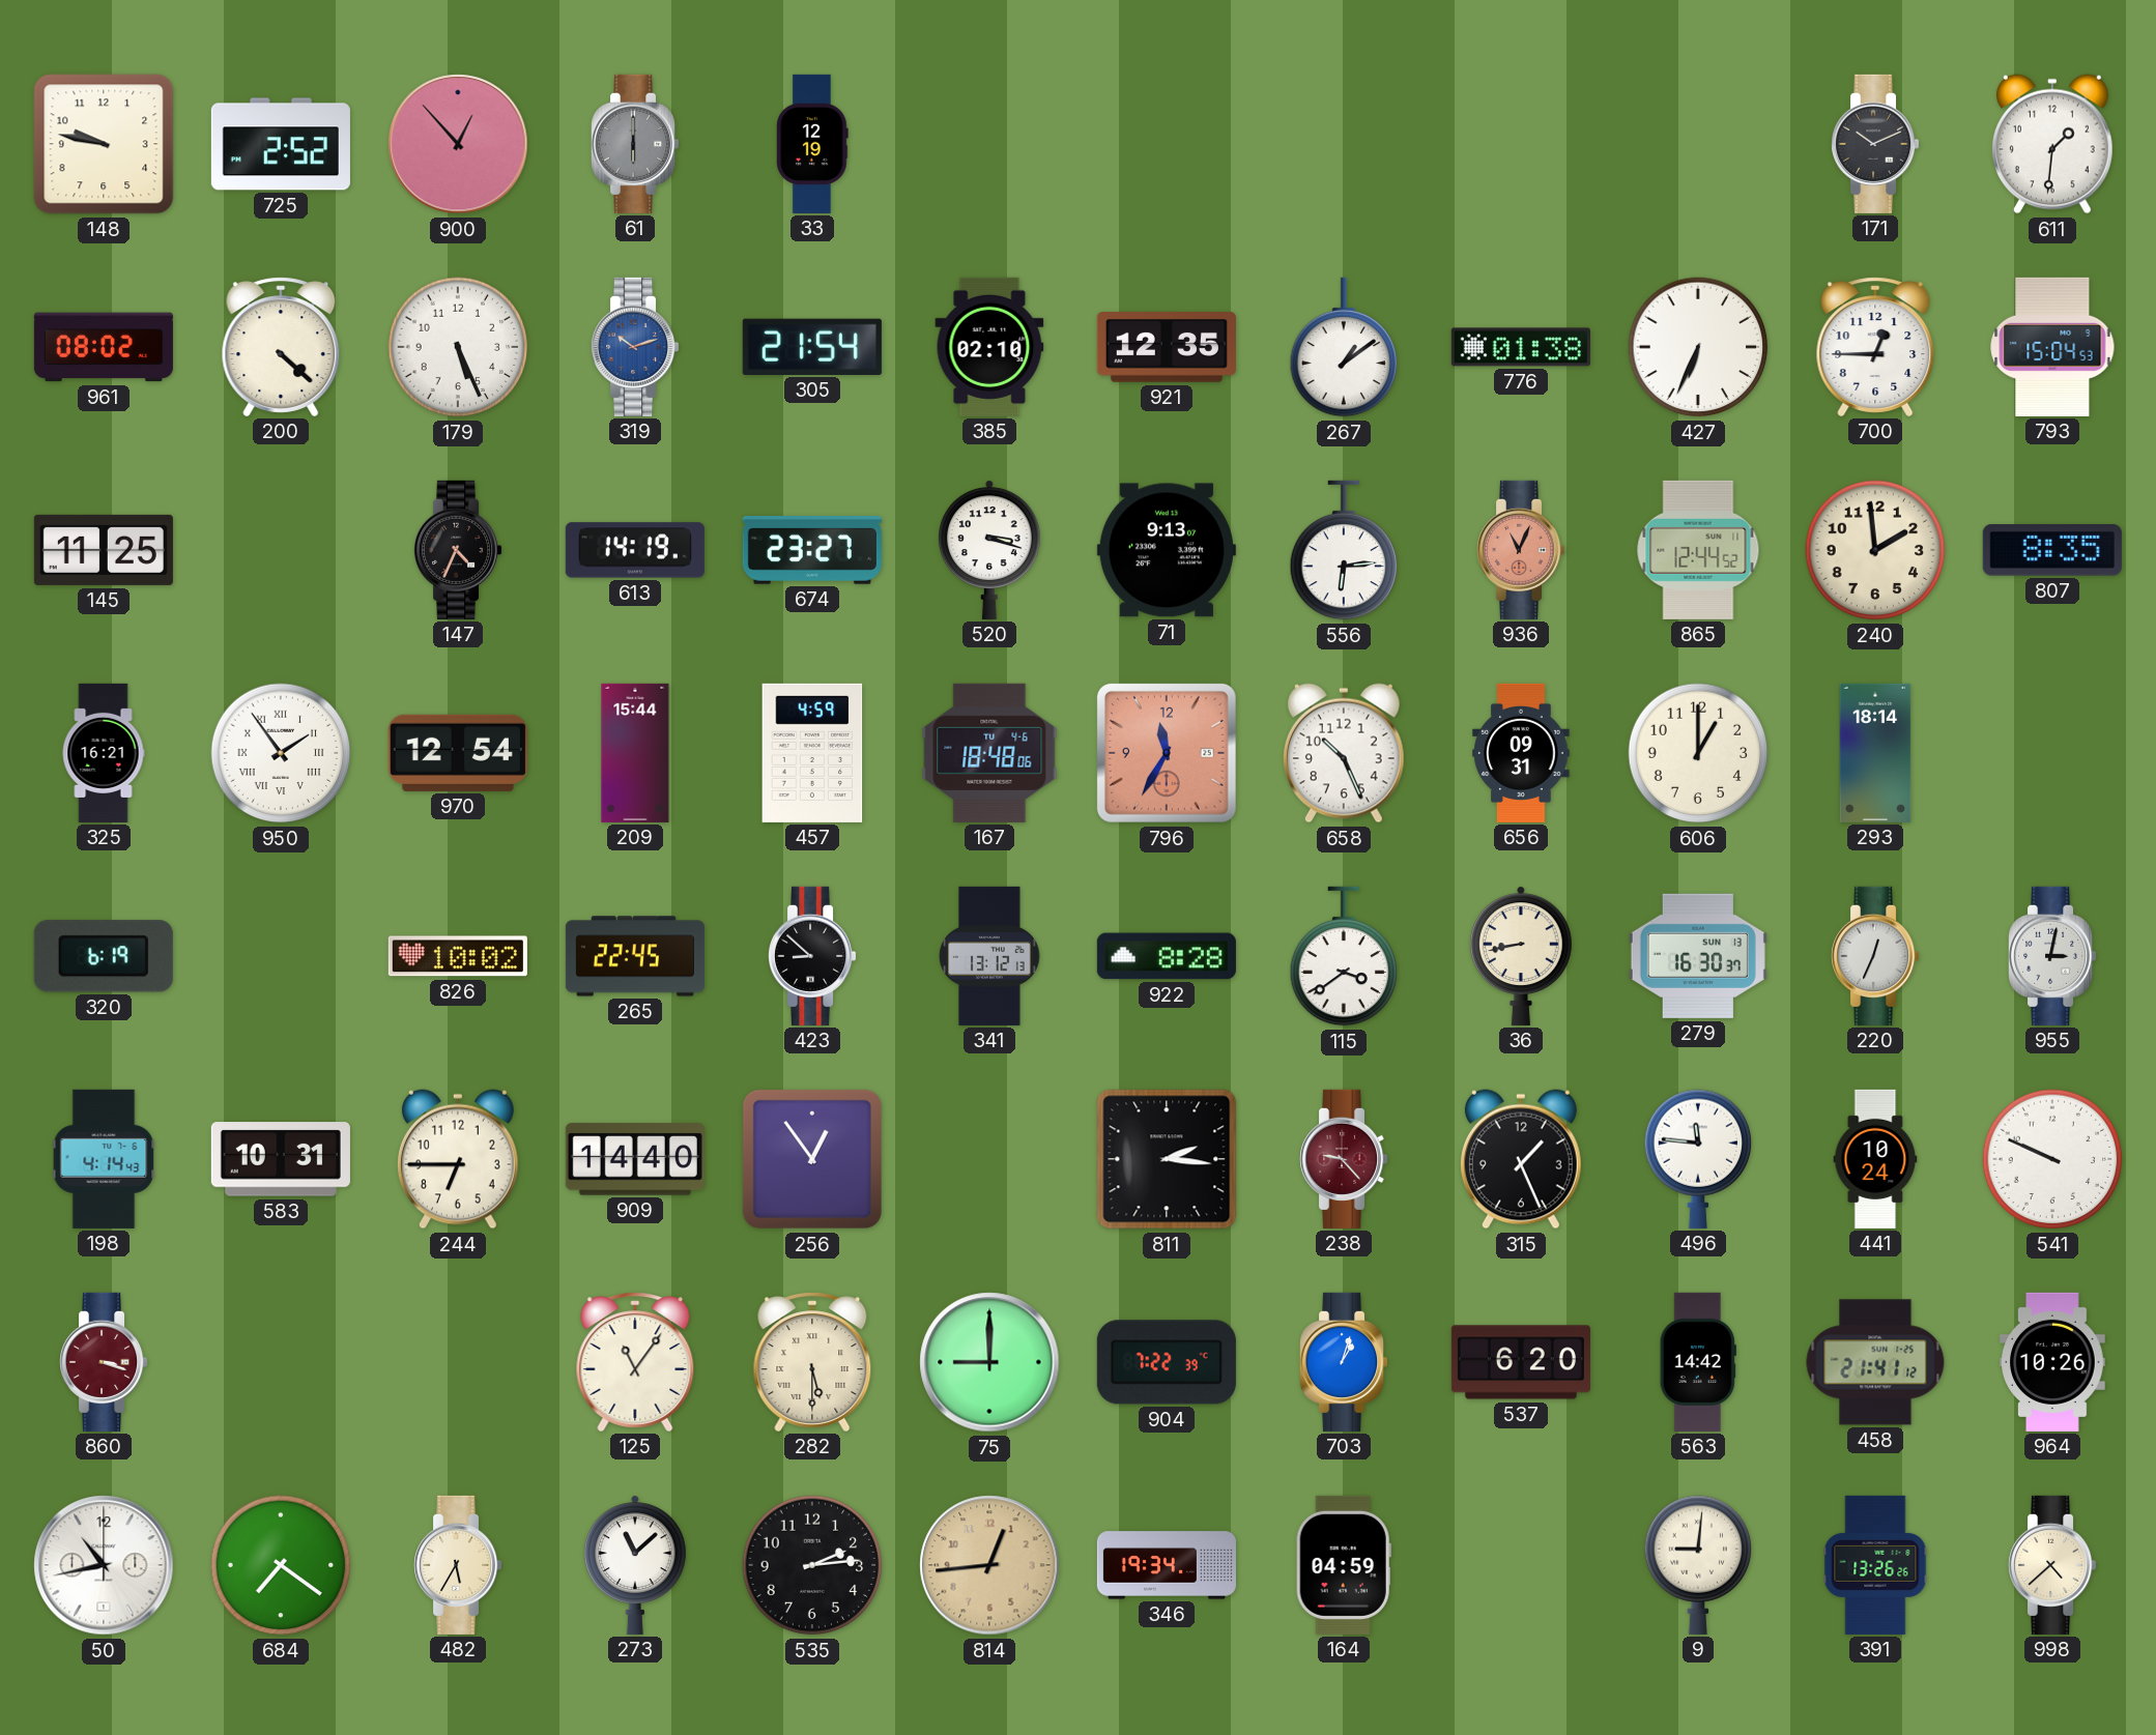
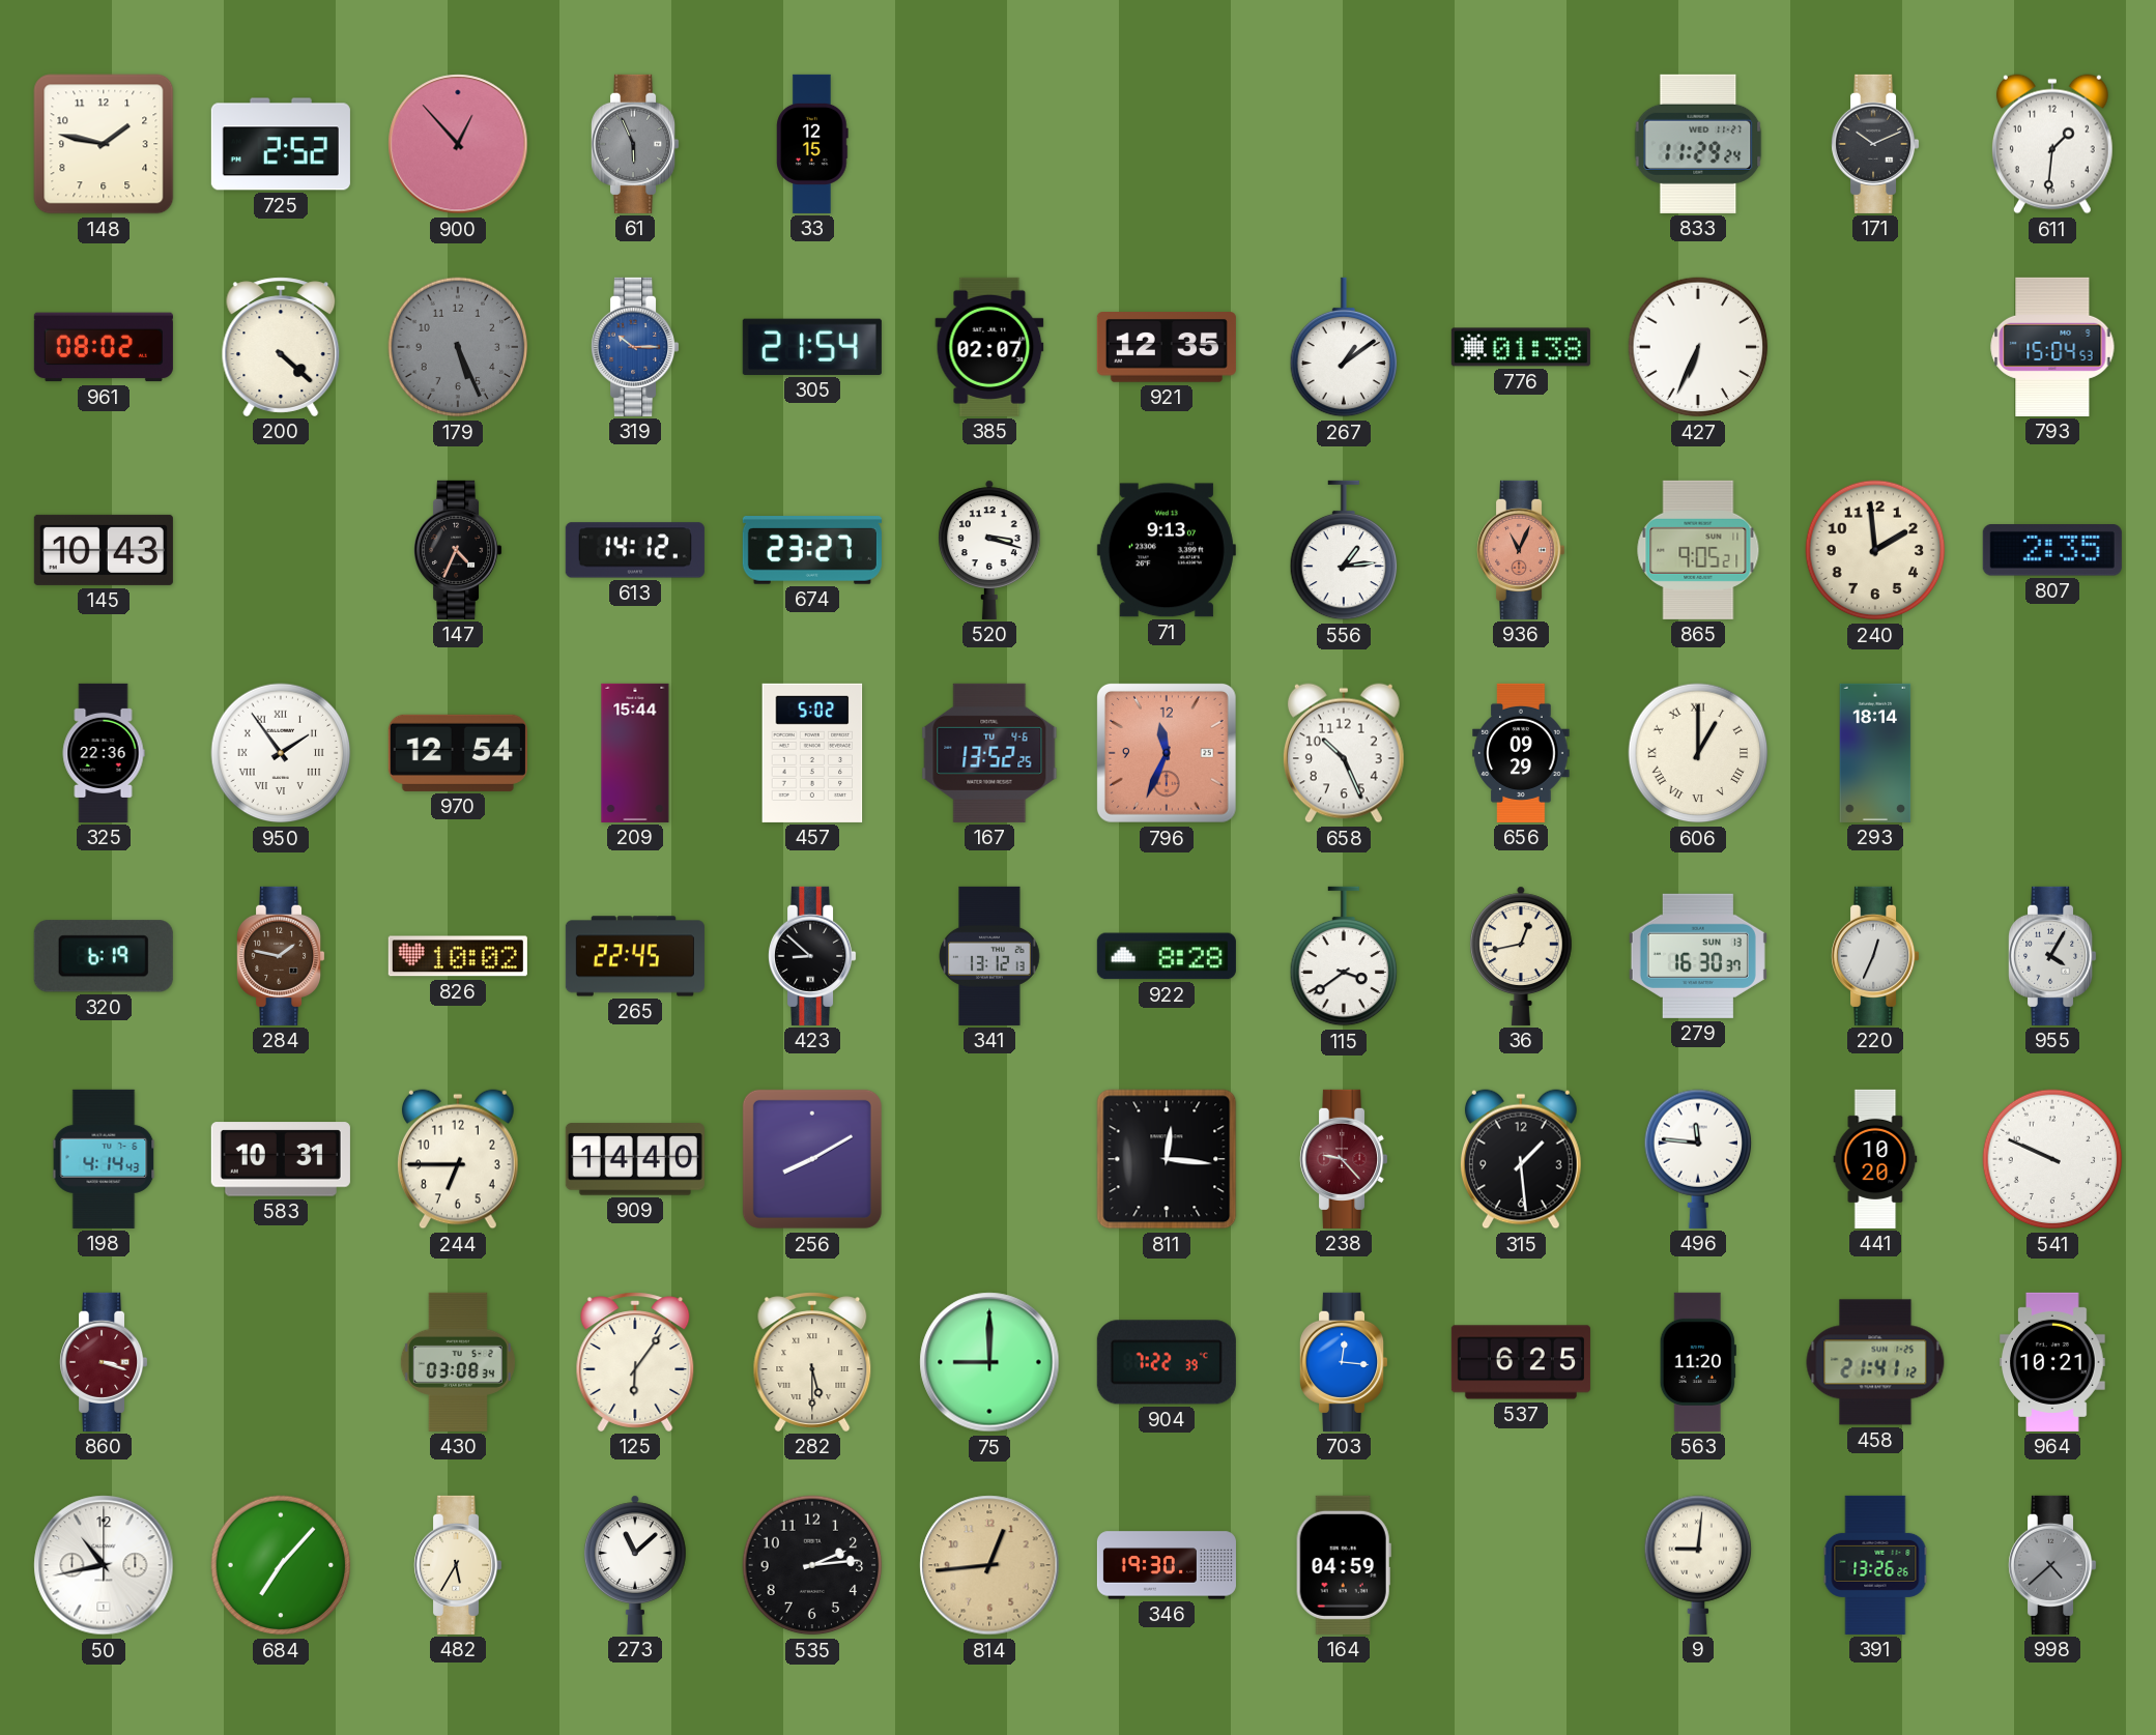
148: 9:47 -> 1:47
61: 6:00 -> 5:56
33: 12:19 -> 12:15
833: none -> 11:29
179 dial: white -> grey
319: 10:12 -> 10:15
385: 02:10 -> 02:07
700: 12:45 -> none
145: 11:25 -> 10:43
613: 14:19 -> 14:12
556: 6:14 -> 1:14
865: 12:44 -> 9:05
807: 8:35 -> 2:35
325: 16:21 -> 22:36
457: 4:59 -> 5:02
167: 18:48 -> 13:52
796: 11:35 -> 11:34
656: 09:31 -> 09:29
606 numerals: Arabic -> Roman
284: none -> 1:47
36: 8:43 -> 12:43
955: 3:02 -> 4:05
256: 12:54 -> 8:10
811: 2:16 -> 12:16
315: 1:26 -> 1:29
441: 10:24 -> 10:20
430: none -> 03:08
125: 11:06 -> 6:06
703: 1:03 -> 12:16
537: 6:20 -> 6:25
563: 14:42 -> 11:20
964: 10:26 -> 10:21
684: 7:21 -> 7:07
346: 19:34 -> 19:30
998 dial: cream -> grey
